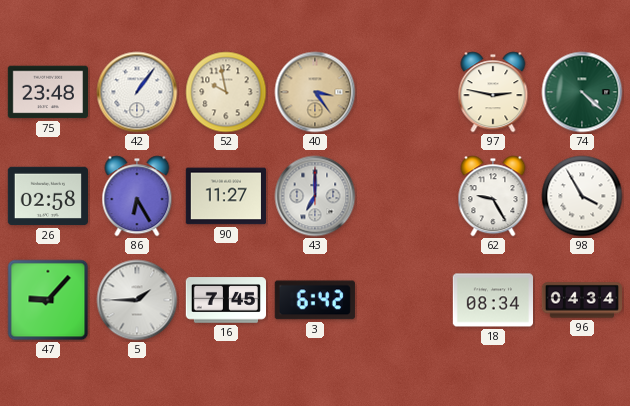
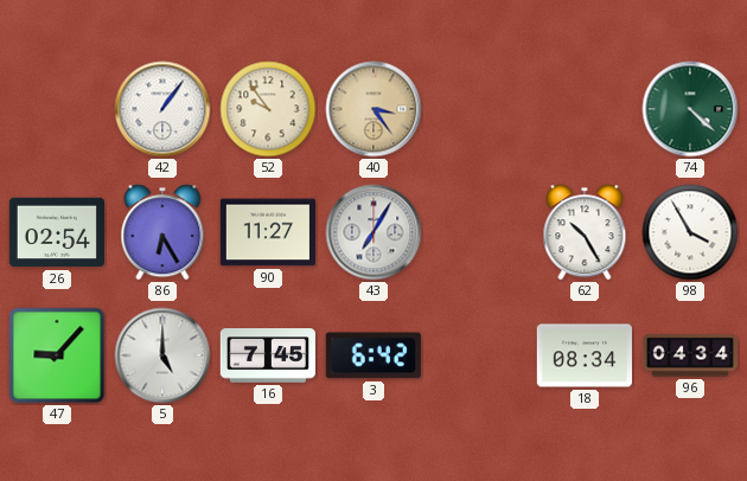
75: 23:48 -> none
52: 9:58 -> 9:54
97: 2:47 -> none
26: 02:58 -> 02:54
43: 7:00 -> 7:05
62: 9:25 -> 10:25
5: 1:45 -> 5:00
